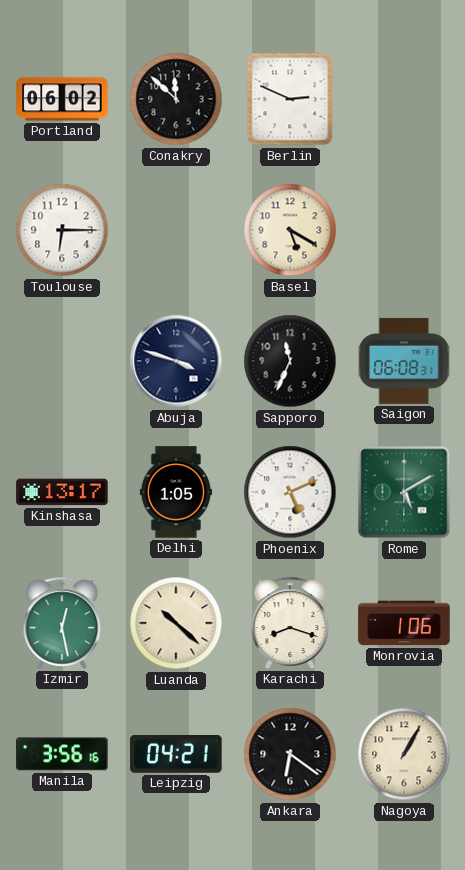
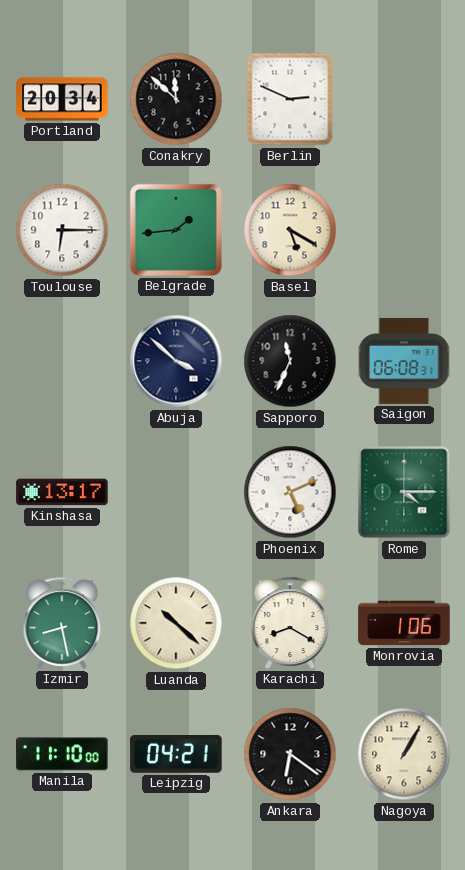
Portland: 06:02 -> 20:34
Belgrade: none -> 1:44
Abuja: 3:48 -> 3:52
Delhi: 1:05 -> none
Rome: 5:10 -> 4:15
Izmir: 12:28 -> 8:28
Karachi: 8:18 -> 8:20
Manila: 3:56 -> 11:10
